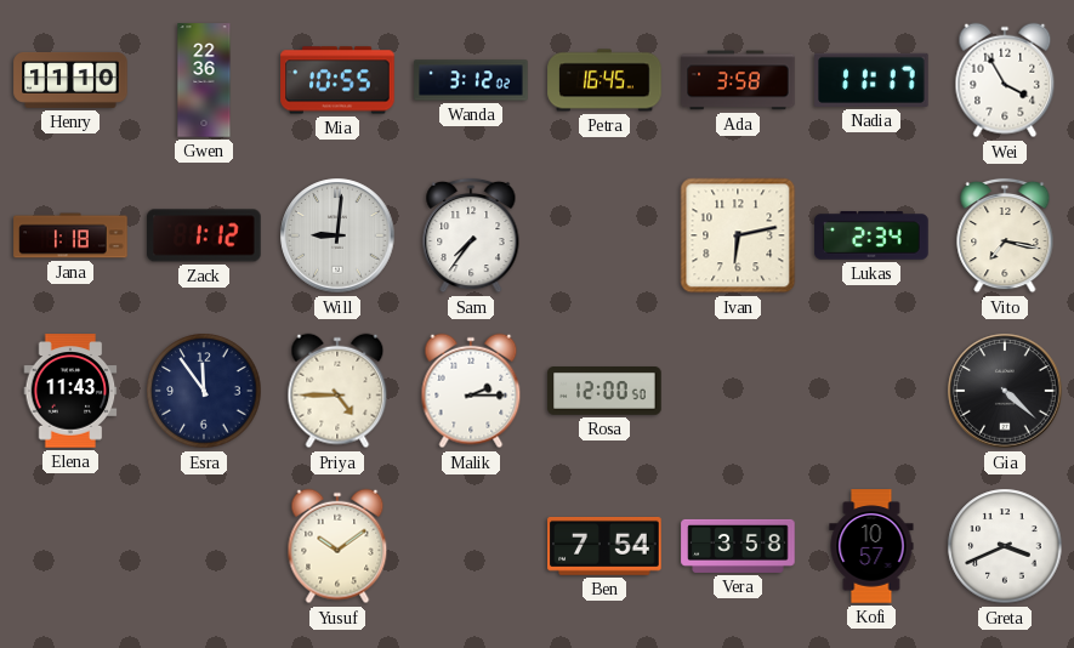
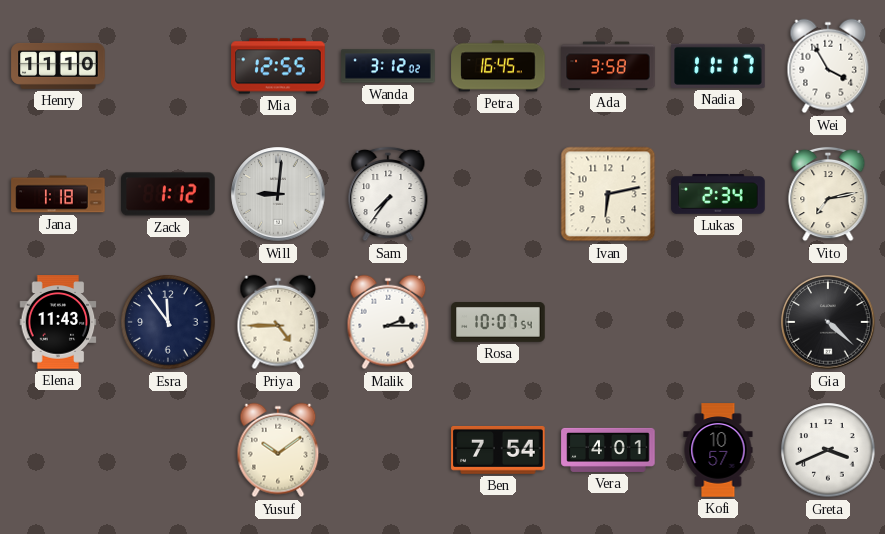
Gwen: 22:36 -> none
Mia: 10:55 -> 12:55
Vito: 7:17 -> 7:13
Rosa: 12:00 -> 10:07
Vera: 3:58 -> 4:01
